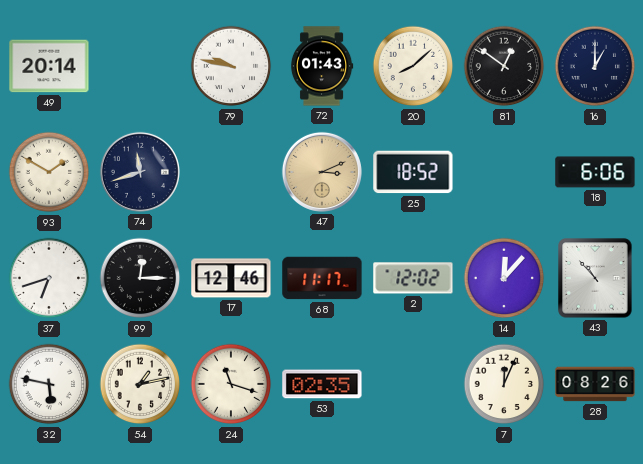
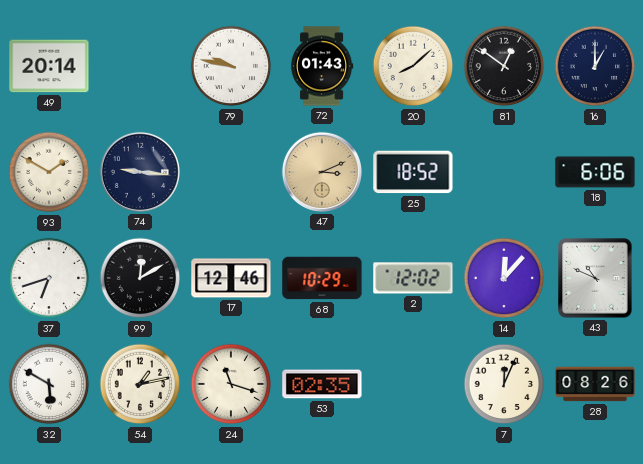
74: 11:42 -> 9:16
99: 12:15 -> 12:10
68: 11:17 -> 10:29
43: 10:53 -> 10:49
32: 5:47 -> 5:50
